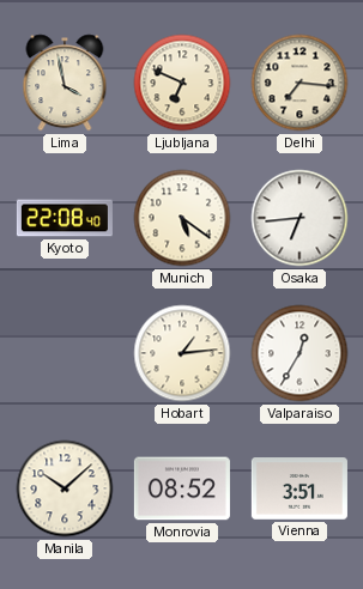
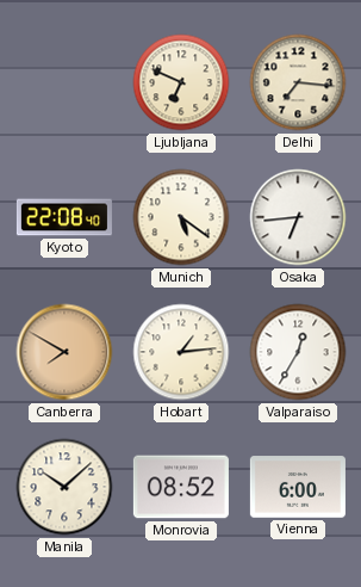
Lima: 3:58 -> none
Canberra: none -> 7:50
Vienna: 3:51 -> 6:00
